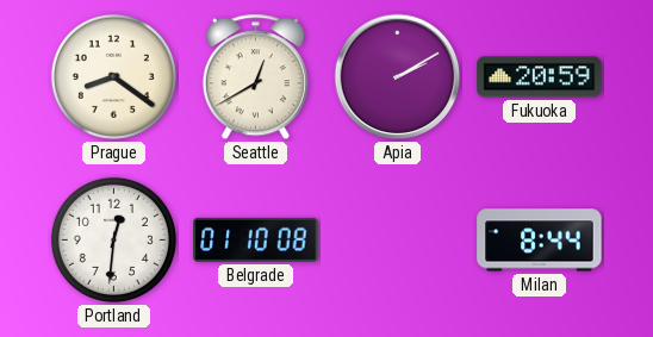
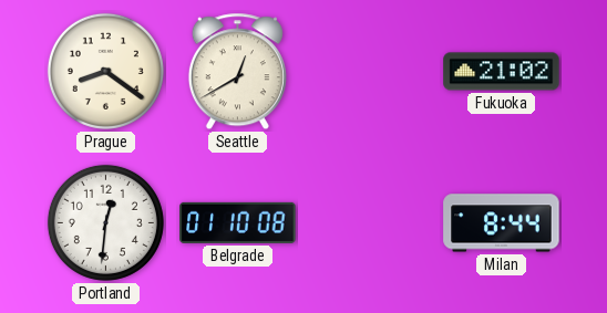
Apia: 2:10 -> none
Fukuoka: 20:59 -> 21:02
